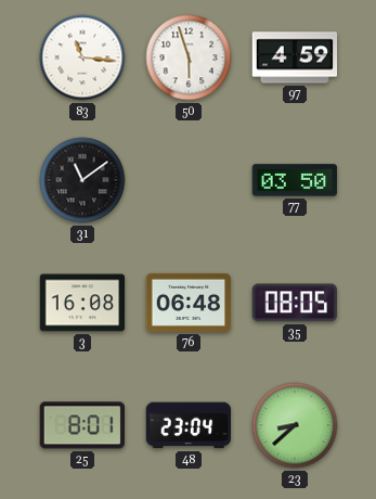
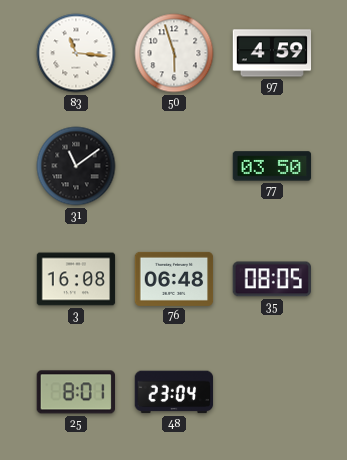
23: 8:38 -> none
